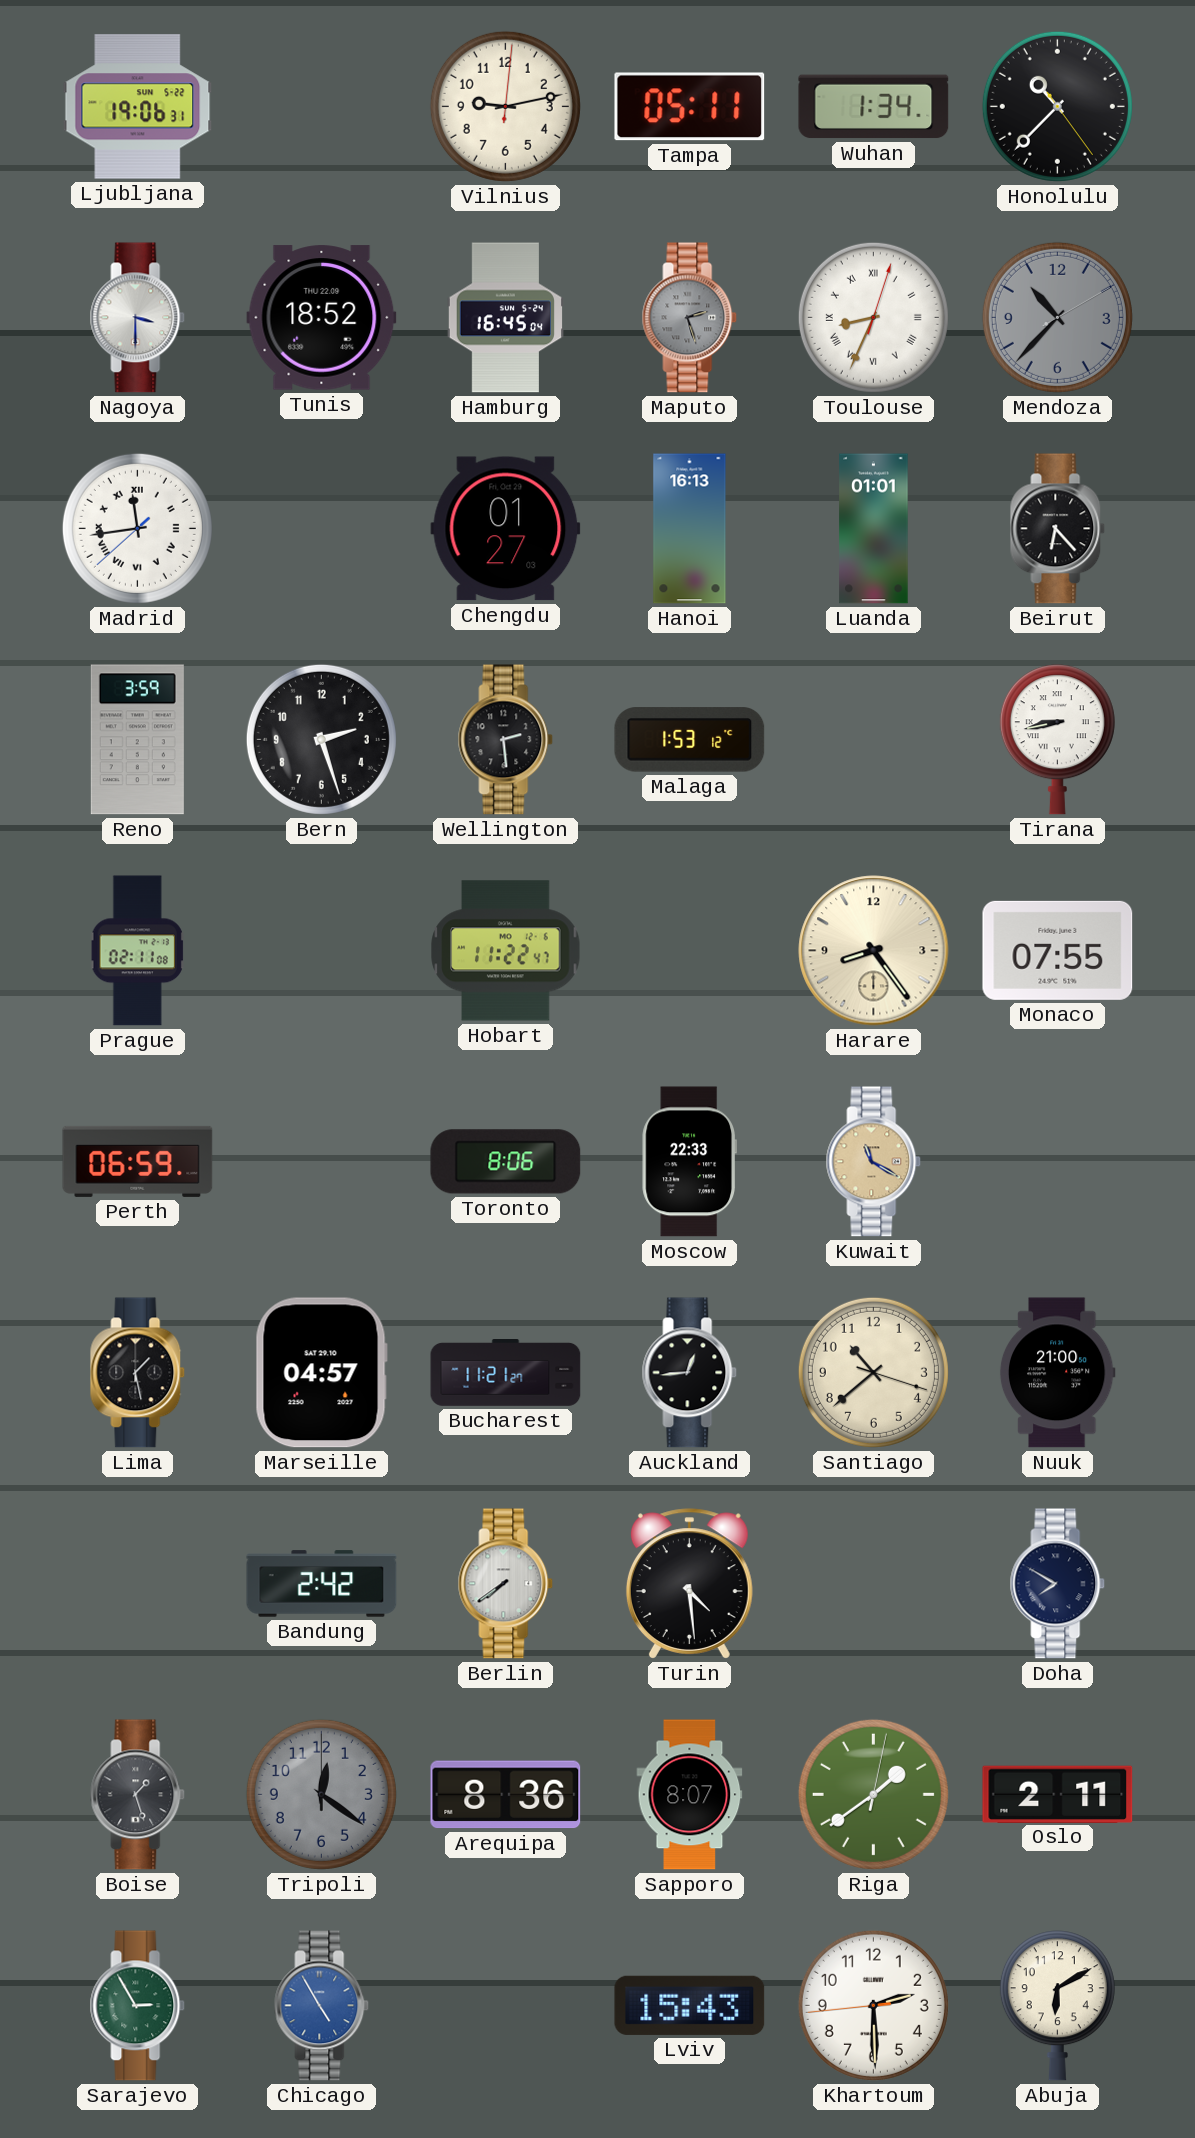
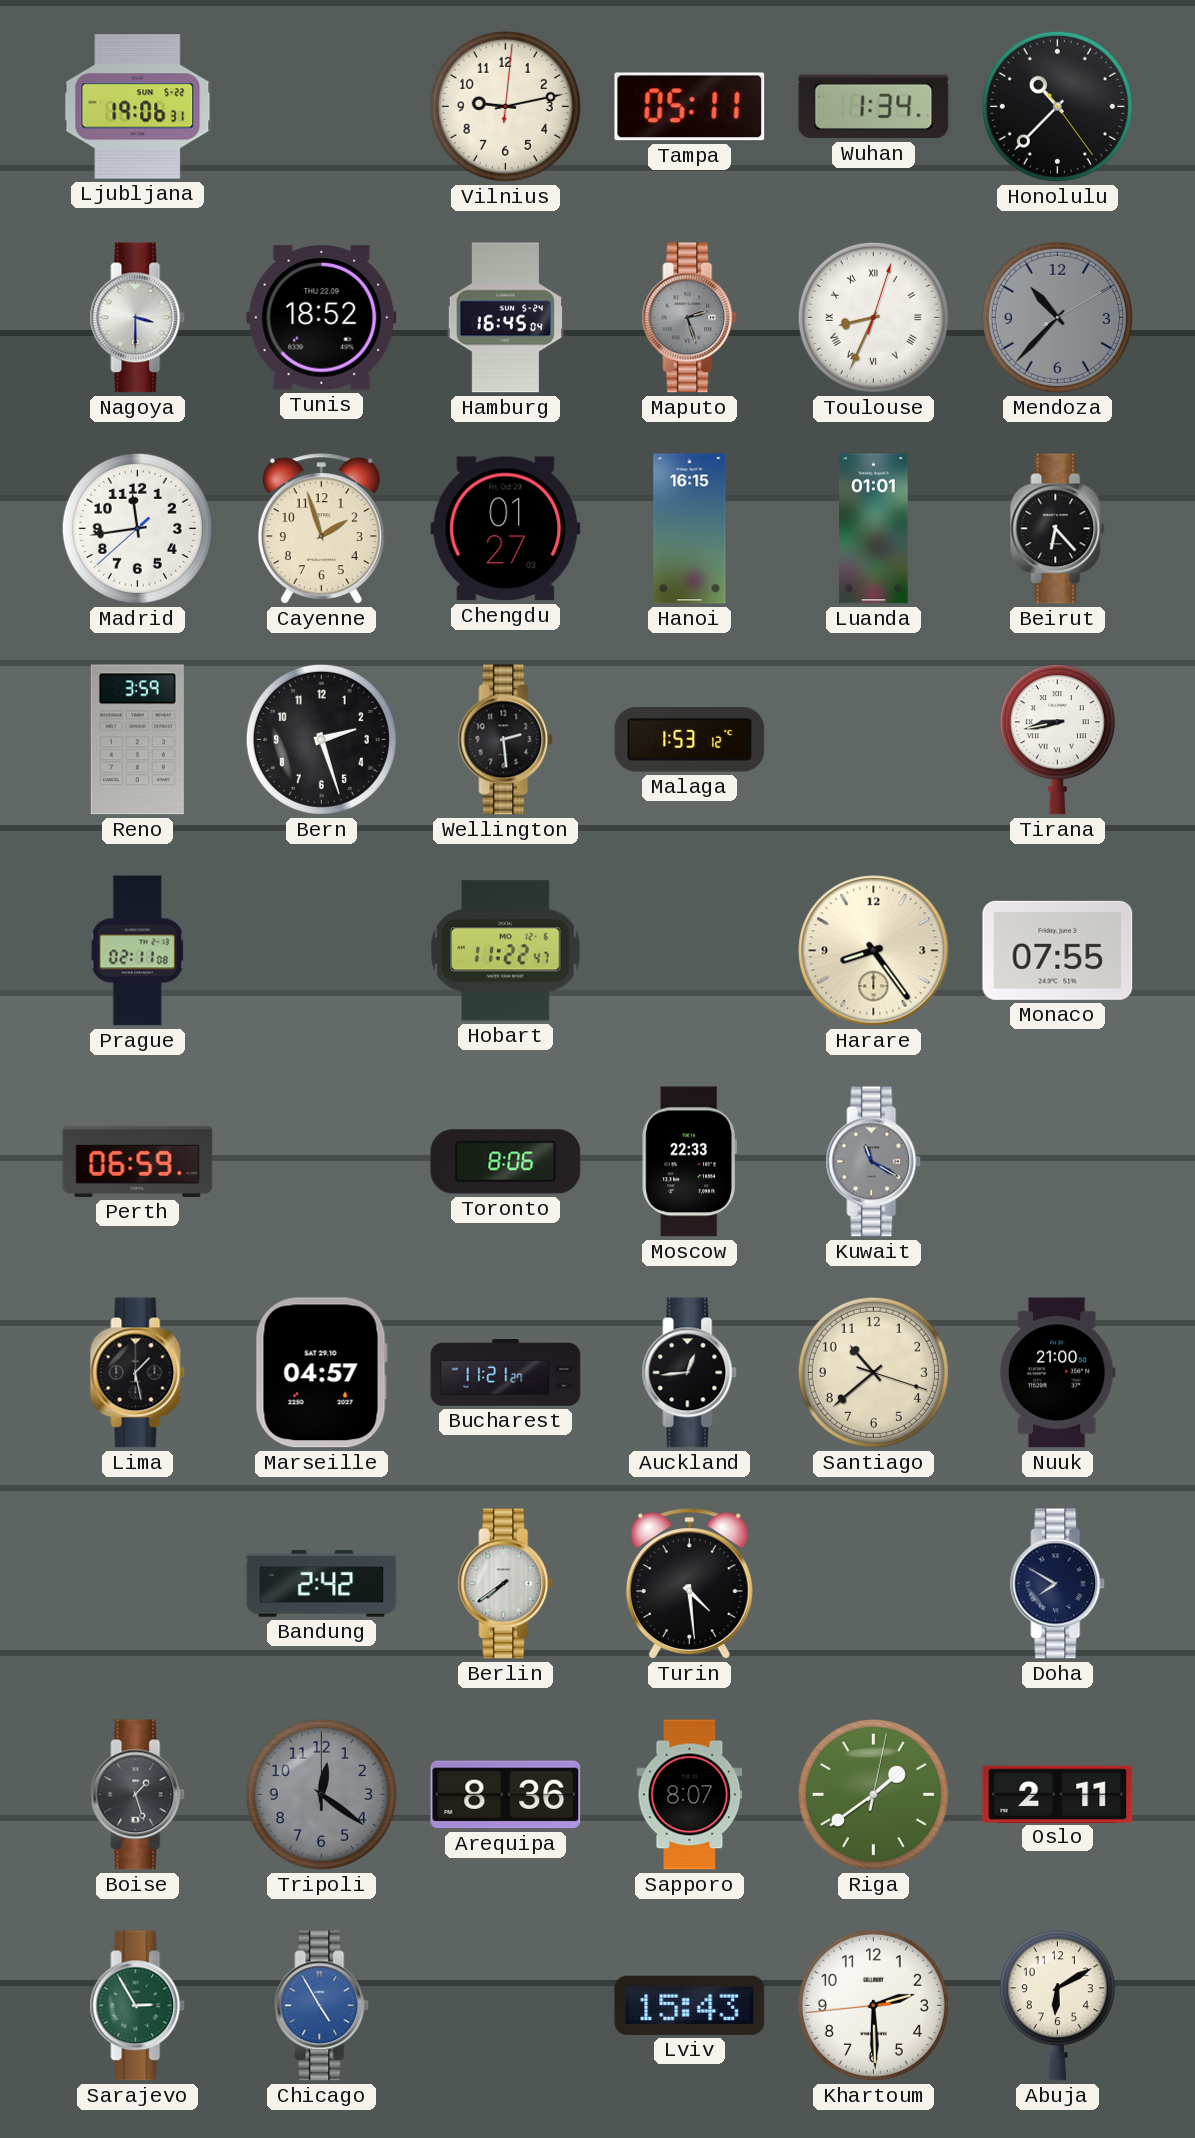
Madrid numerals: Roman -> Arabic
Cayenne: none -> 1:57
Hanoi: 16:13 -> 16:15
Kuwait dial: champagne -> grey
